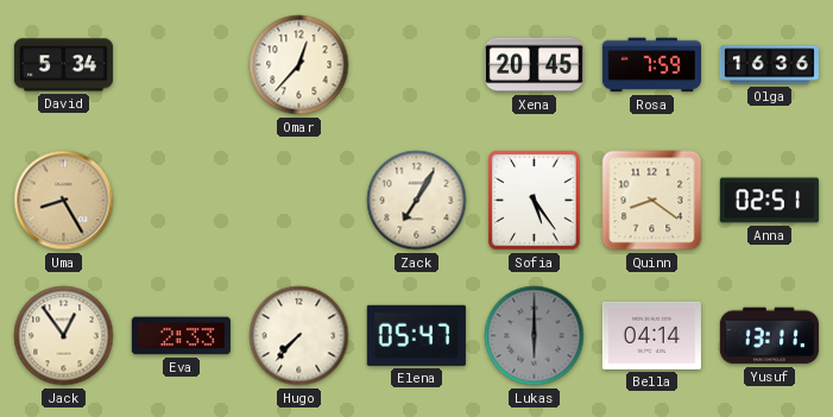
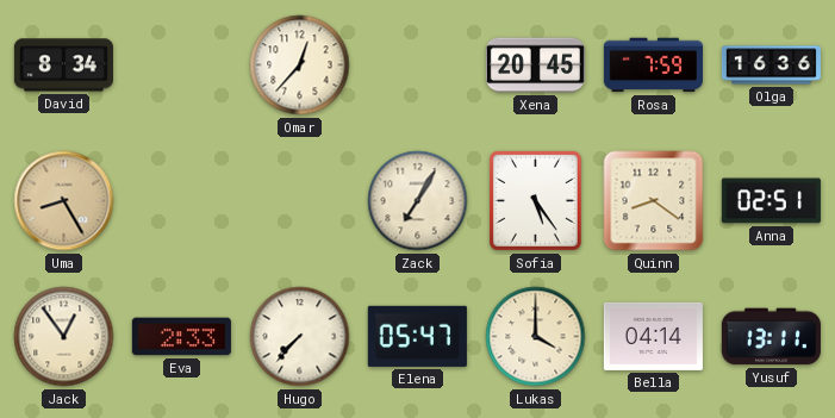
David: 5:34 -> 8:34
Lukas: 6:00 -> 4:00
Lukas dial: grey -> cream
